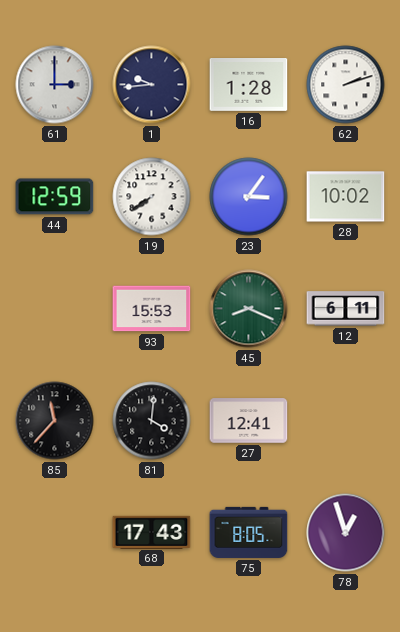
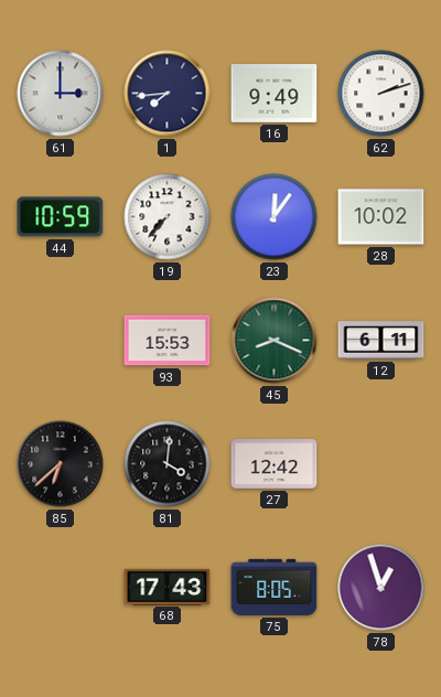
1: 9:44 -> 7:44
16: 1:28 -> 9:49
44: 12:59 -> 10:59
19: 7:39 -> 7:37
23: 3:06 -> 12:06
85: 11:37 -> 6:38
27: 12:41 -> 12:42
